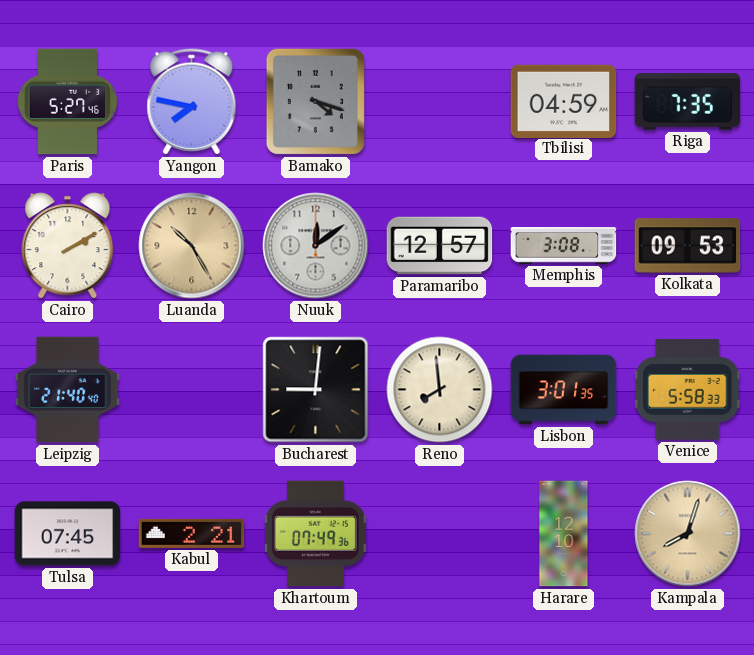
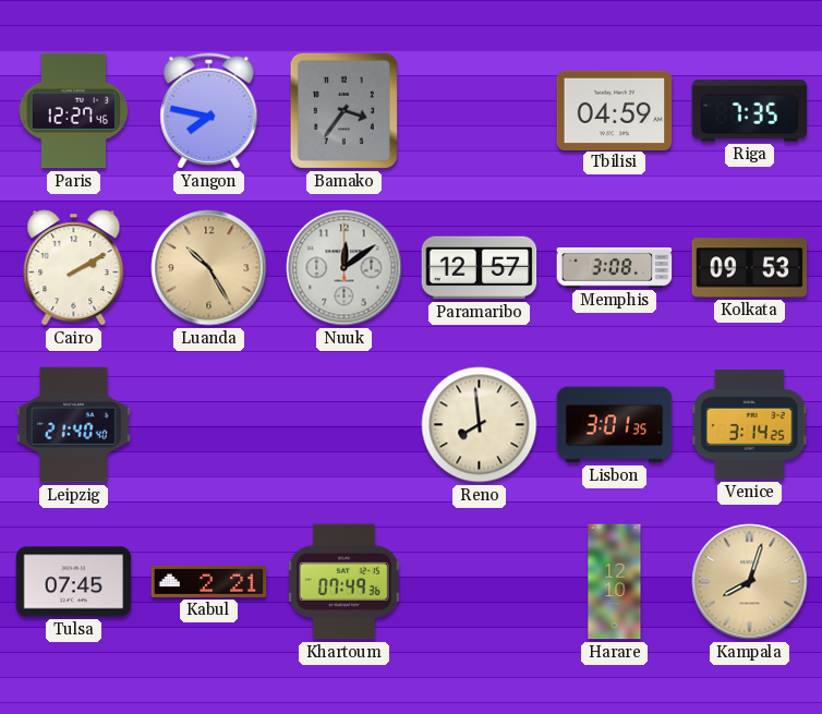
Paris: 5:27 -> 12:27
Bamako: 4:18 -> 3:36
Bucharest: 9:01 -> none
Venice: 5:58 -> 3:14
